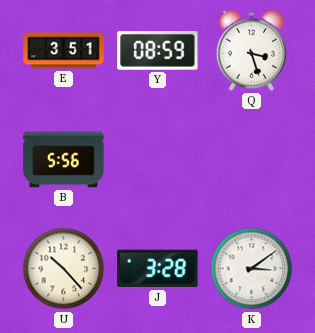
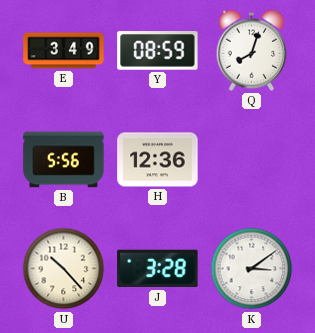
E: 3:51 -> 3:49
Q: 3:27 -> 8:03
H: none -> 12:36
